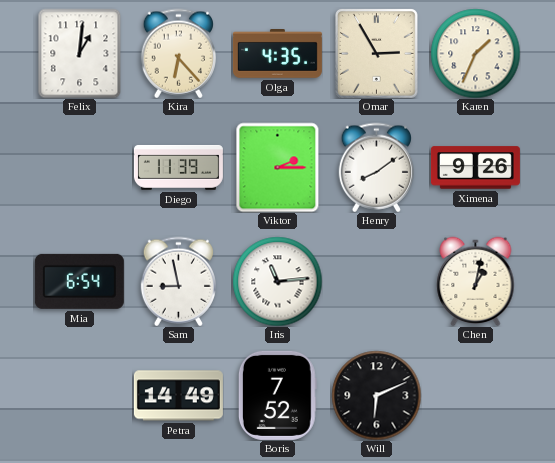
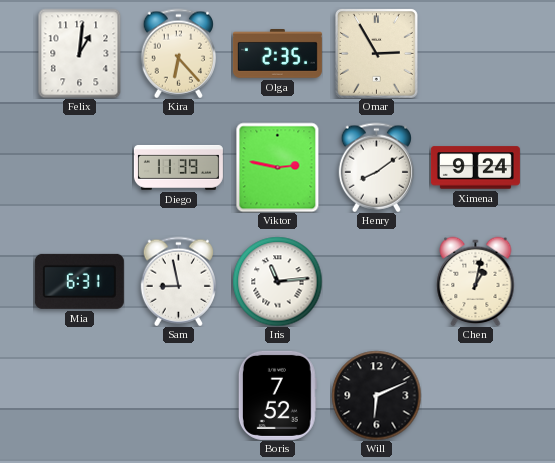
Olga: 4:35 -> 2:35
Karen: 1:34 -> none
Viktor: 2:15 -> 2:47
Ximena: 9:26 -> 9:24
Mia: 6:54 -> 6:31
Petra: 14:49 -> none
